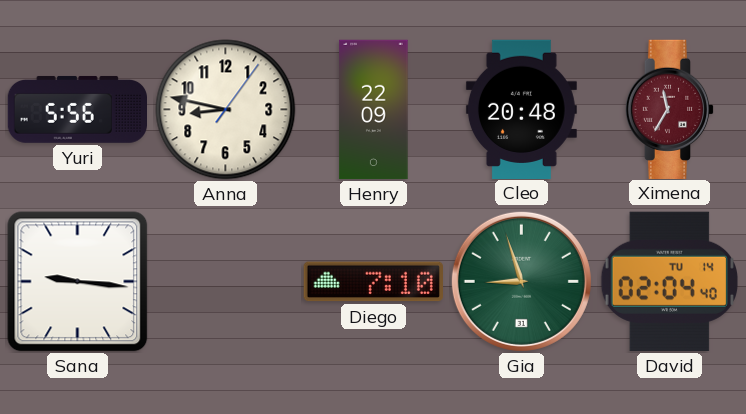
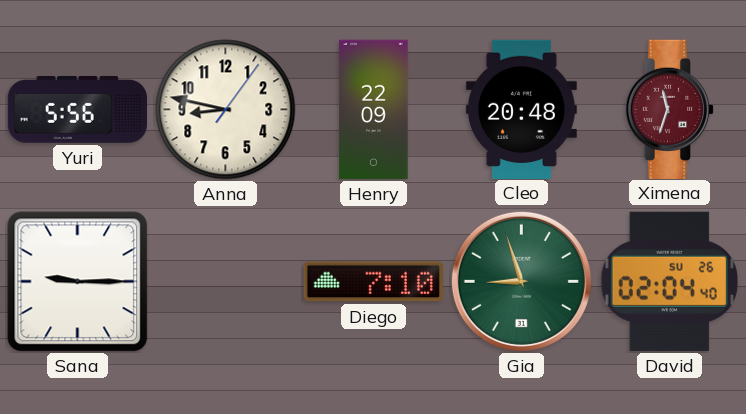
Ximena: 11:35 -> 11:33
Sana: 9:16 -> 9:15
David date: TU 14 -> SU 26
